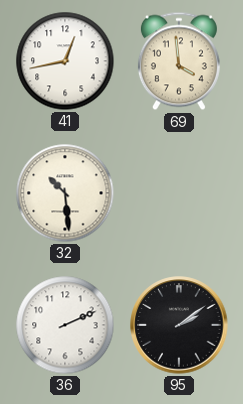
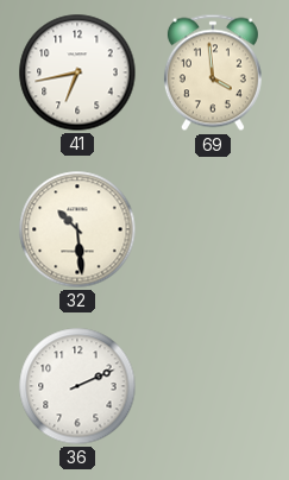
41: 12:43 -> 6:43
95: 2:09 -> none
